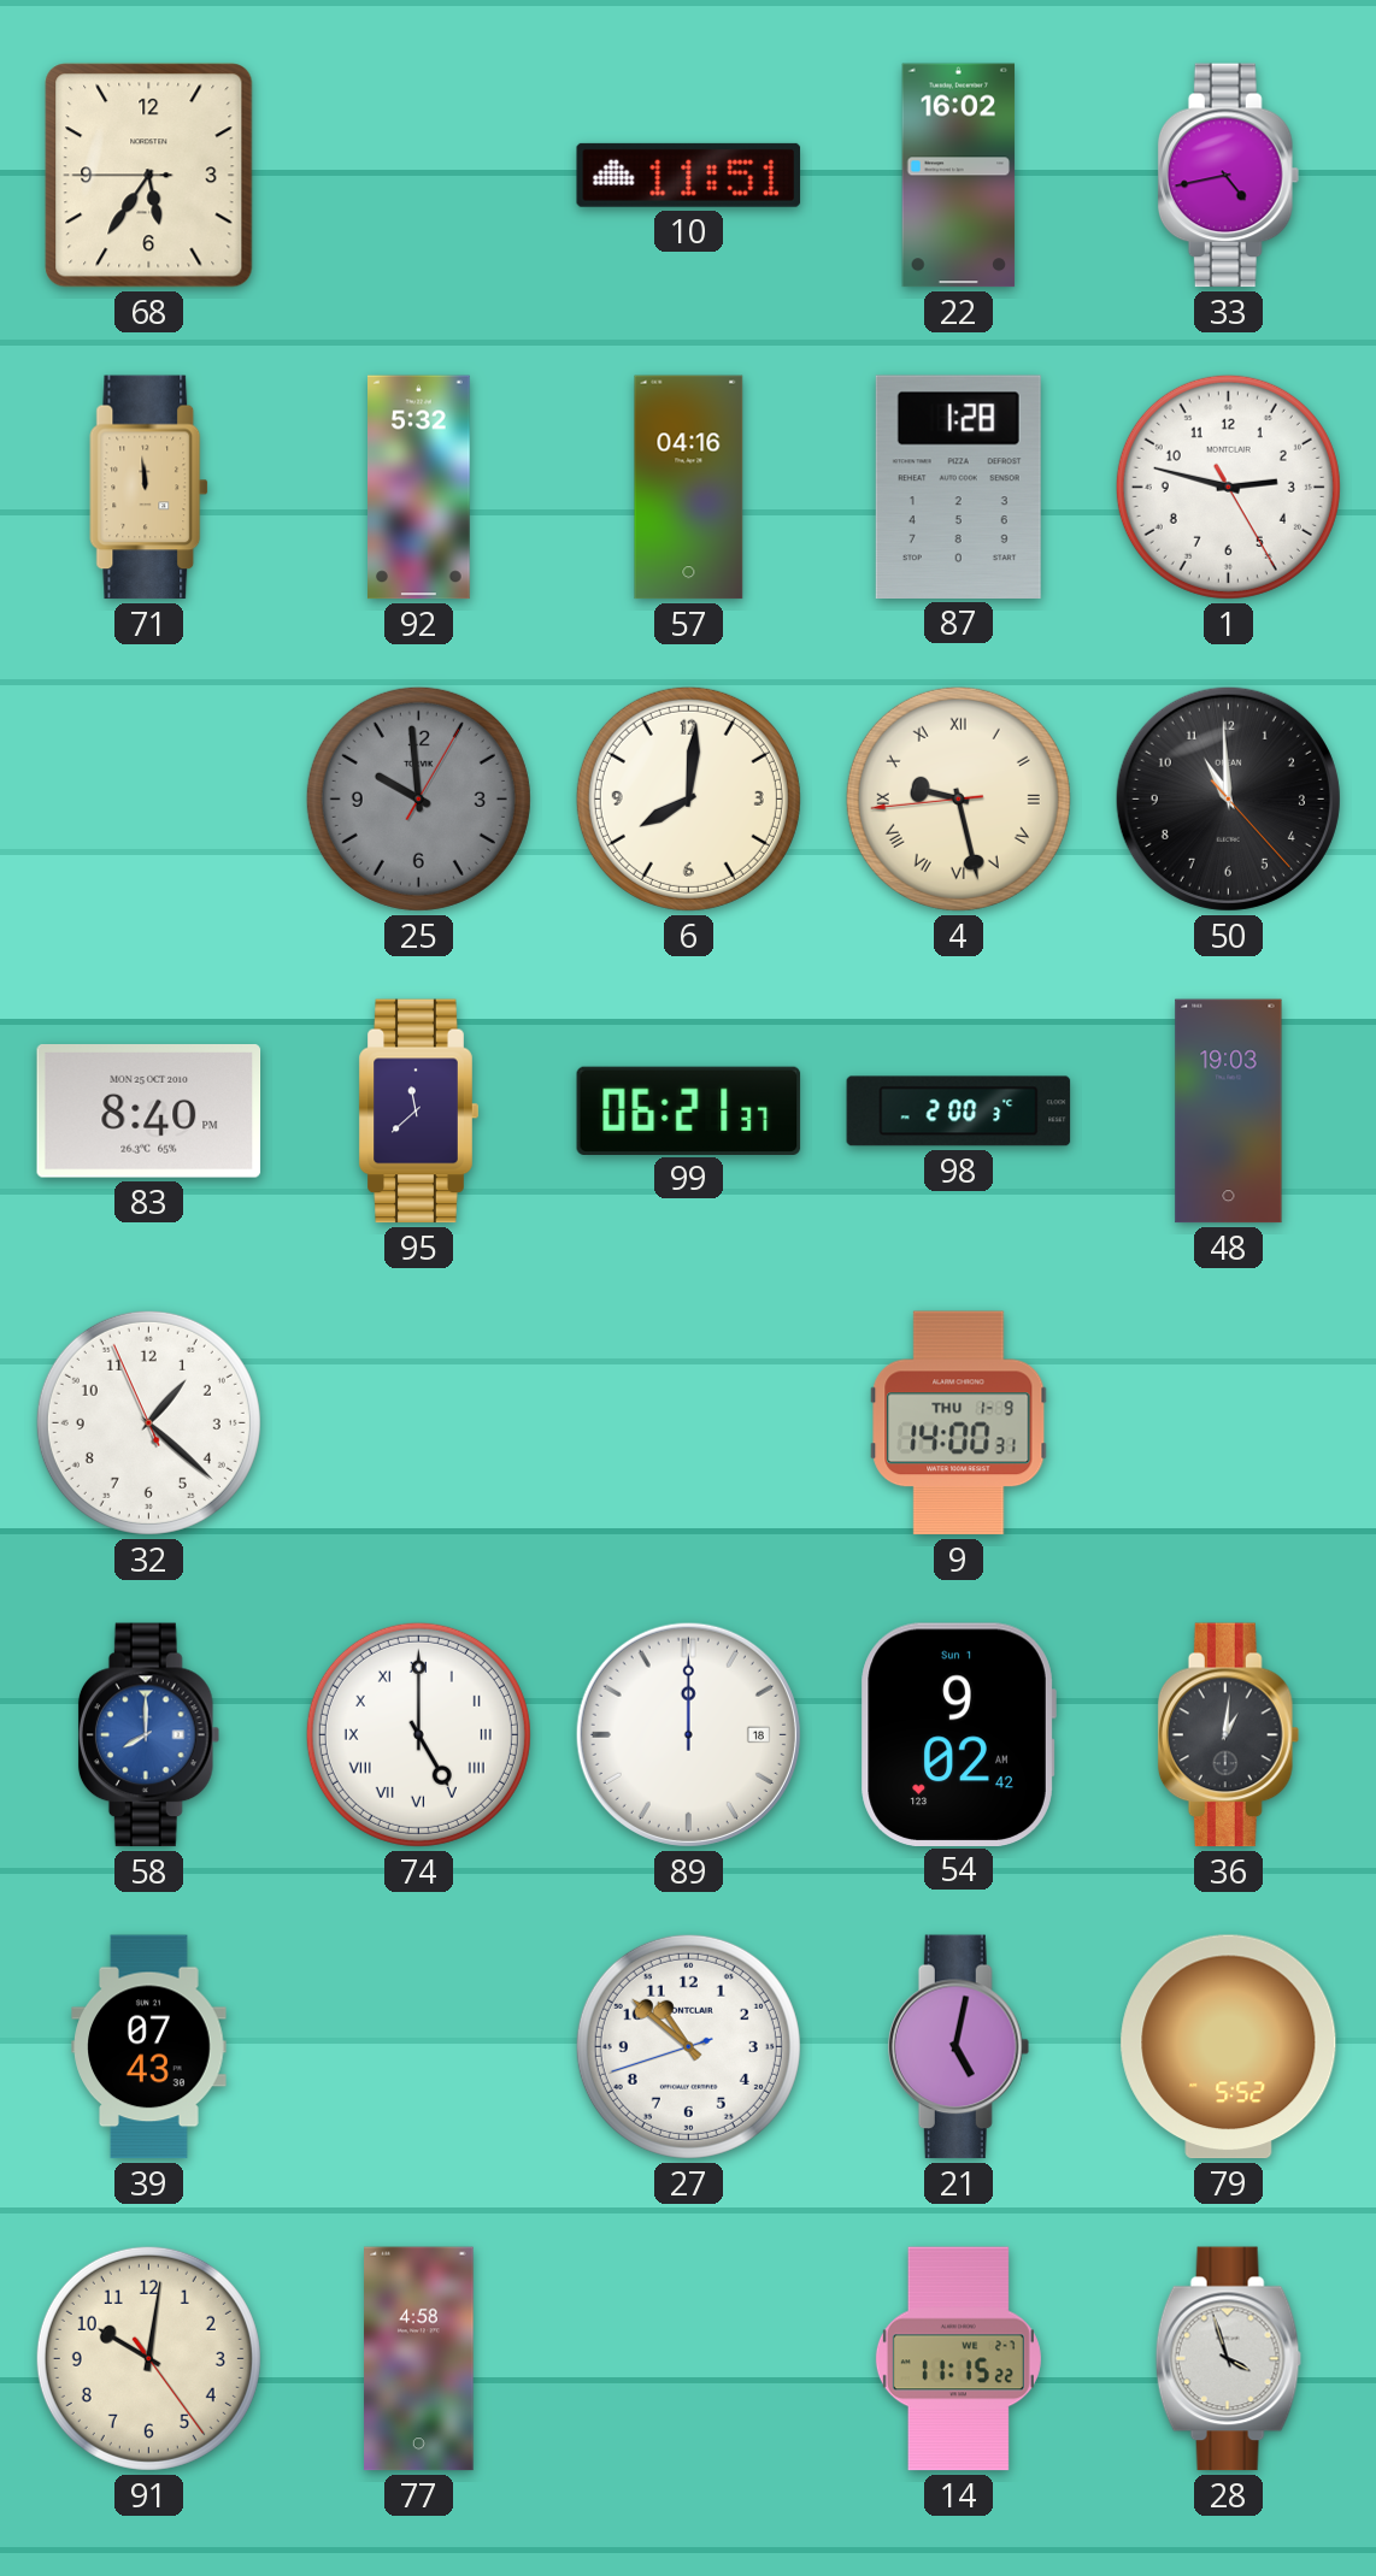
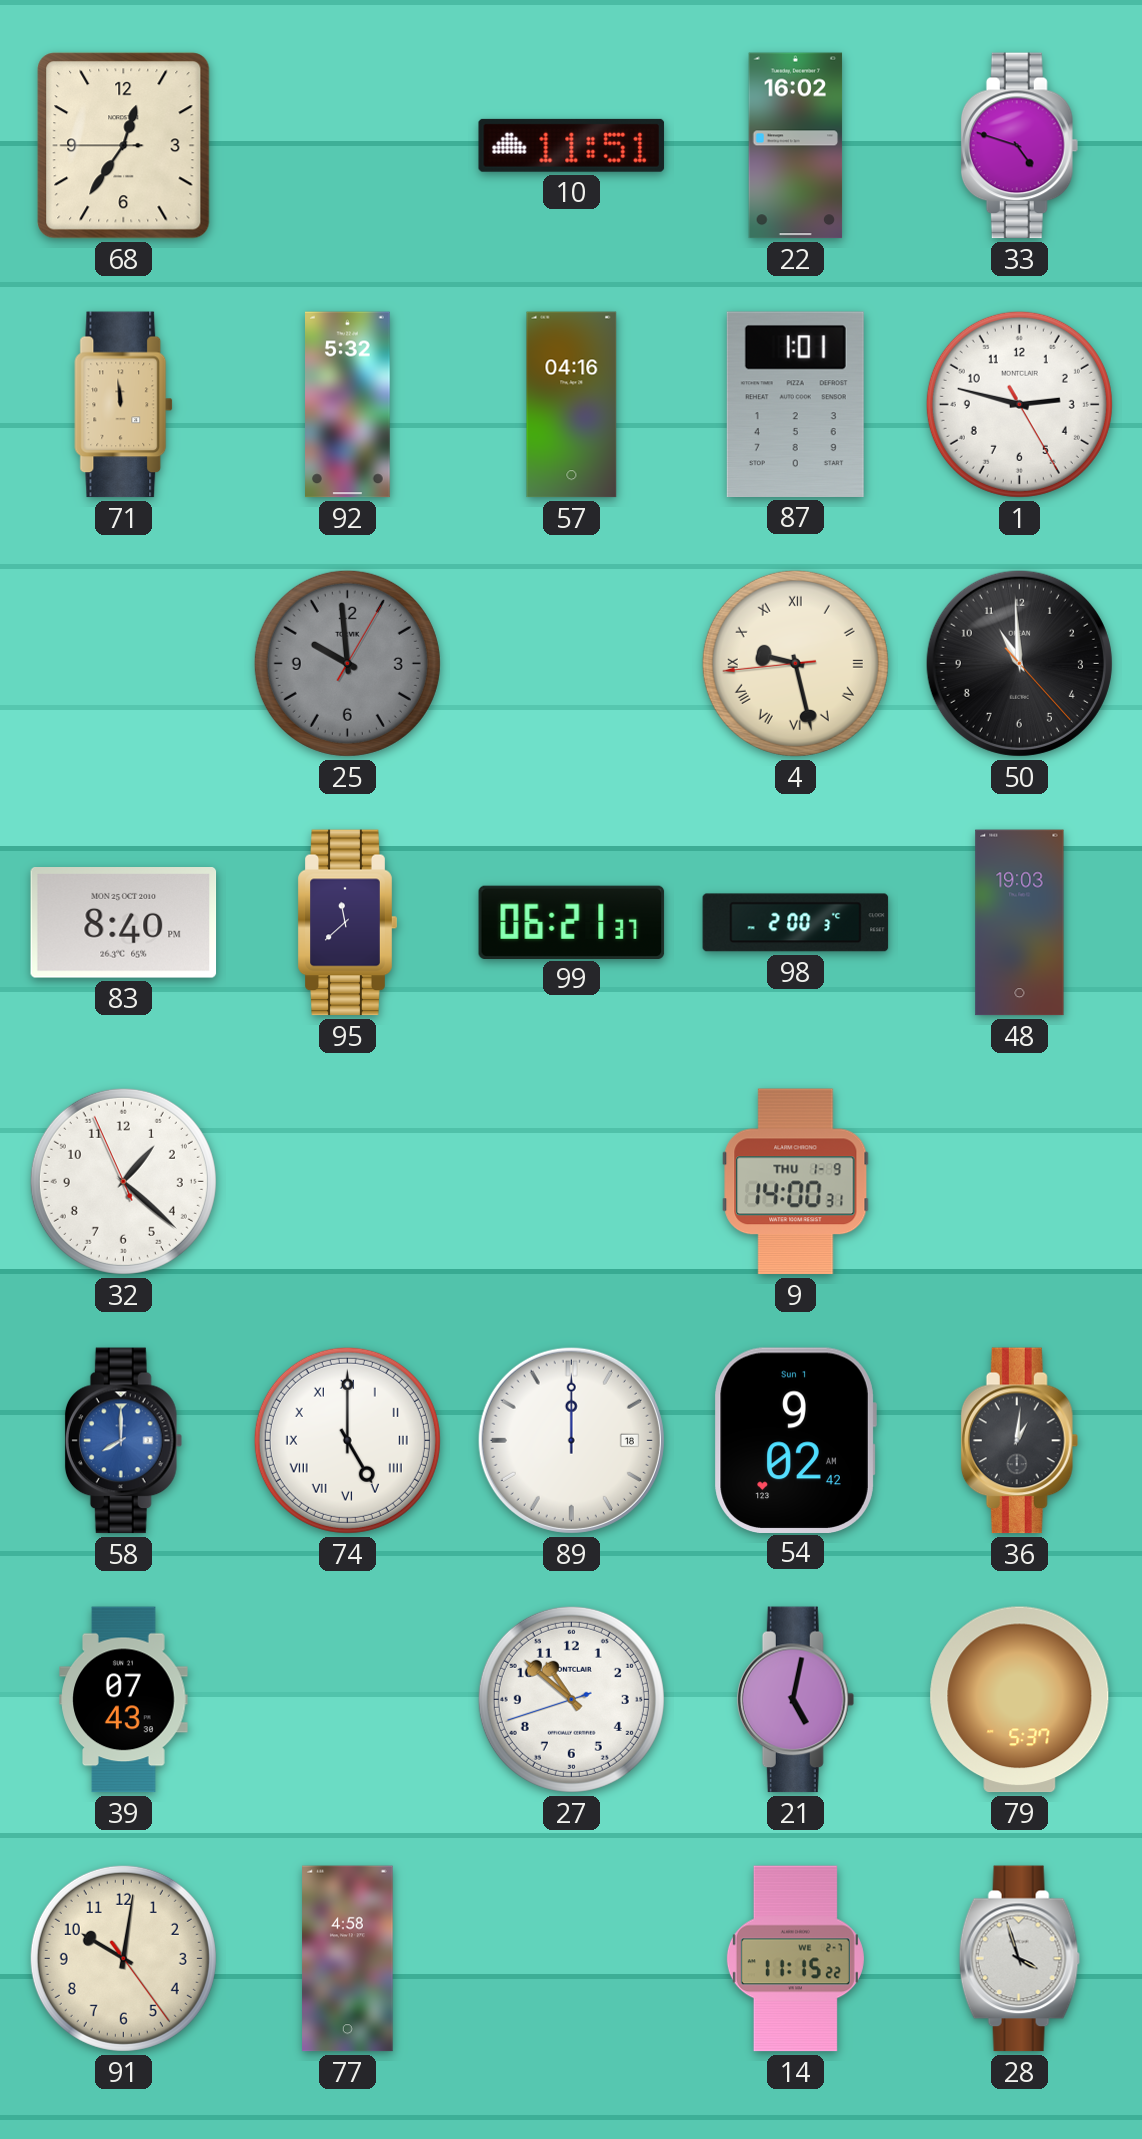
68: 5:35 -> 12:35
33: 4:43 -> 4:48
87: 1:28 -> 1:01
6: 8:01 -> none
79: 5:52 -> 5:37
